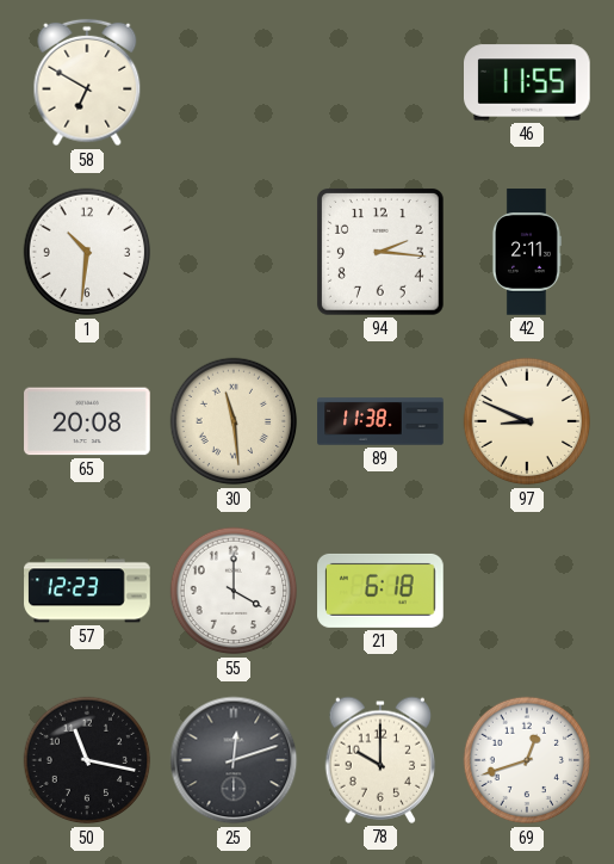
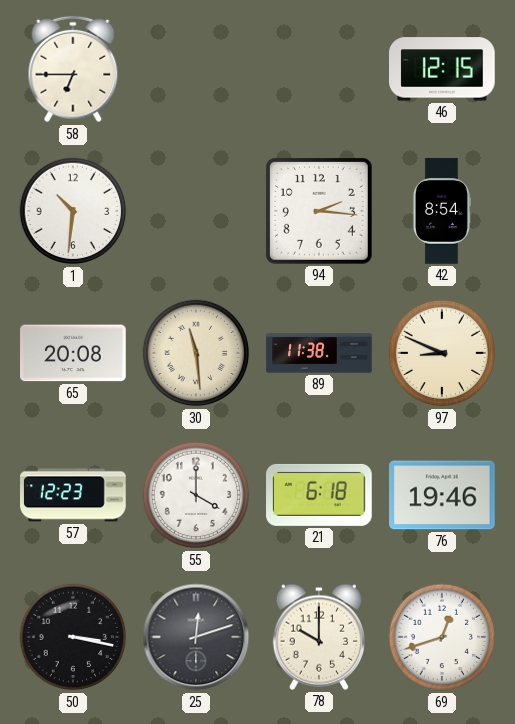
58: 6:50 -> 6:45
46: 11:55 -> 12:15
42: 2:11 -> 8:54
76: none -> 19:46
50: 11:17 -> 3:17
